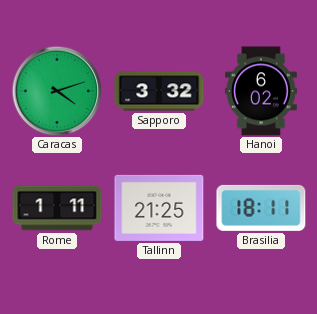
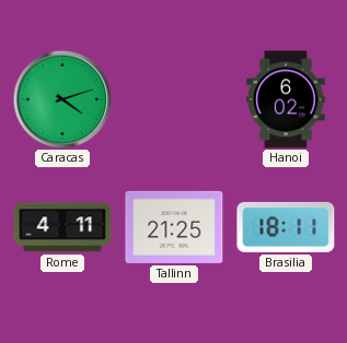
Sapporo: 3:32 -> none
Rome: 1:11 -> 4:11
